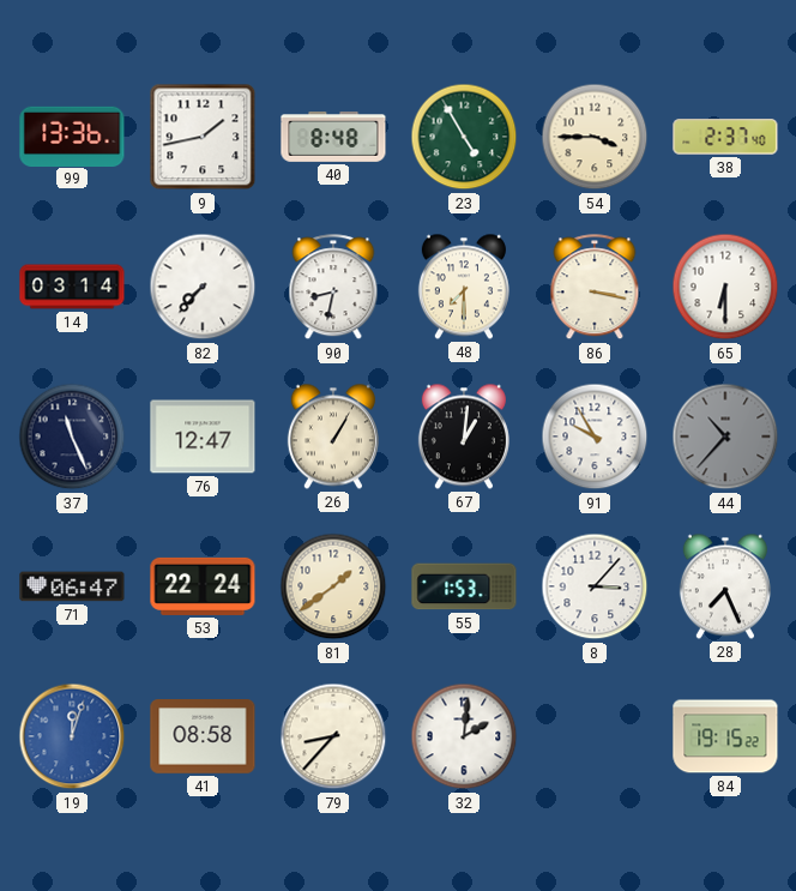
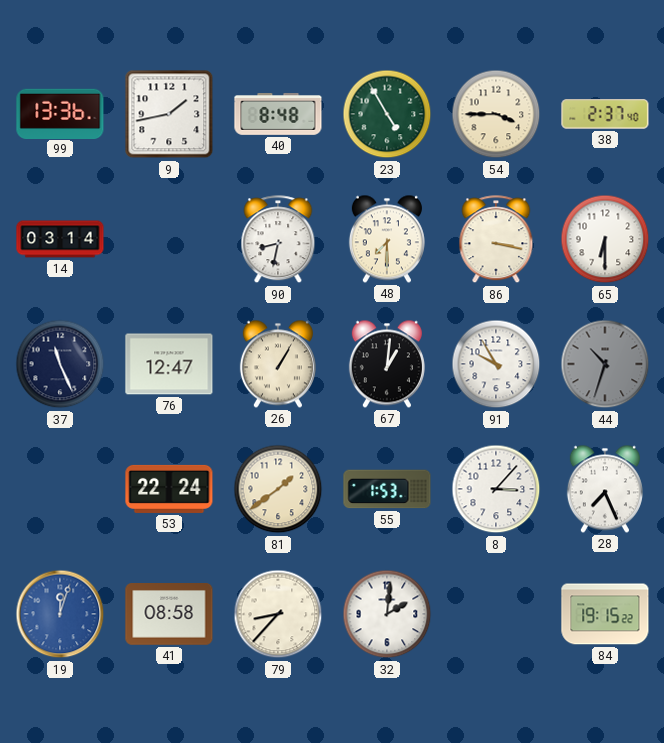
82: 7:37 -> none
44: 10:37 -> 10:33
71: 06:47 -> none
